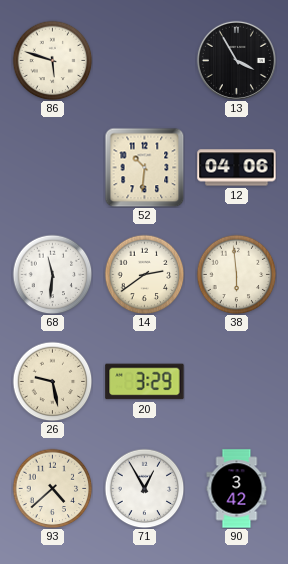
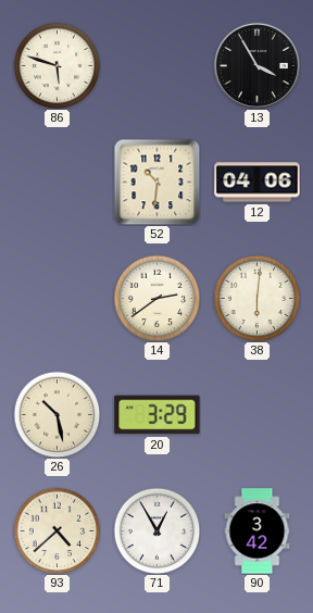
68: 11:31 -> none
38: 5:59 -> 6:01
26: 9:28 -> 10:28
